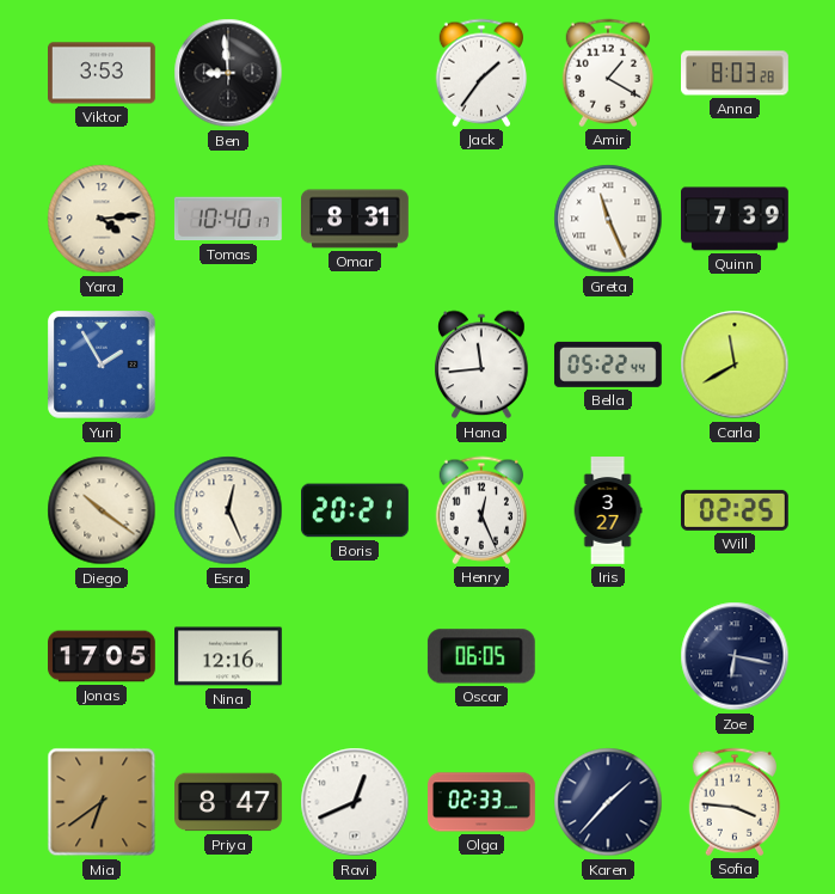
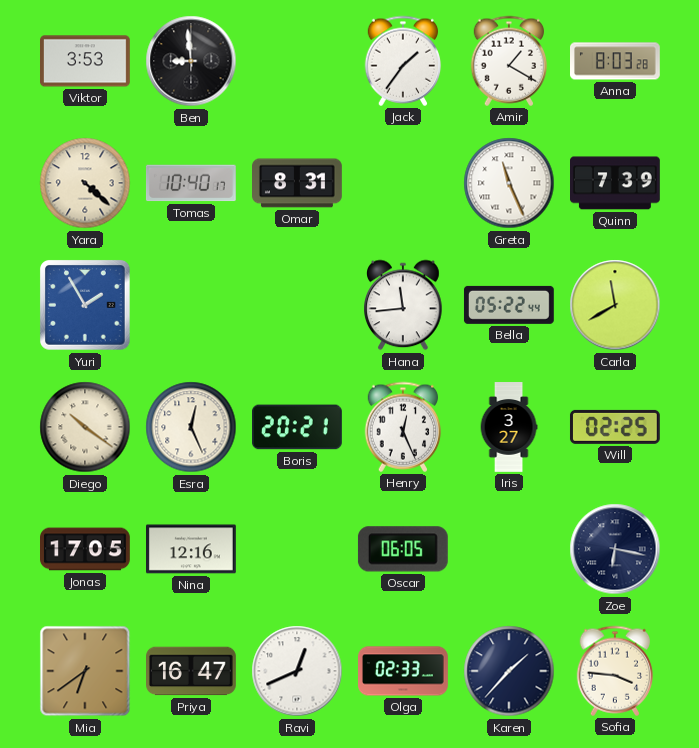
Yara: 4:14 -> 4:22
Priya: 8:47 -> 16:47
